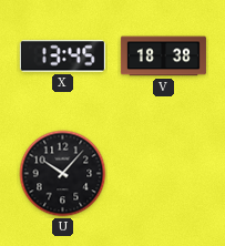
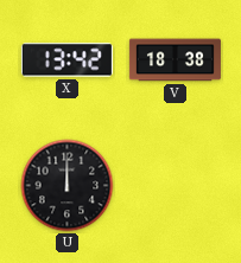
X: 13:45 -> 13:42
U: 10:07 -> 12:00
